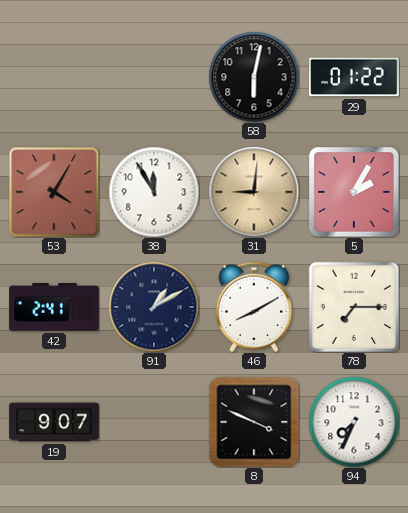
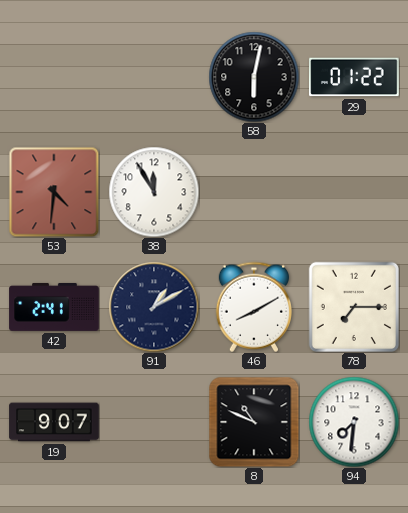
53: 4:05 -> 4:31
31: 9:01 -> none
5: 2:05 -> none
8: 3:49 -> 10:49
94: 7:34 -> 7:31
